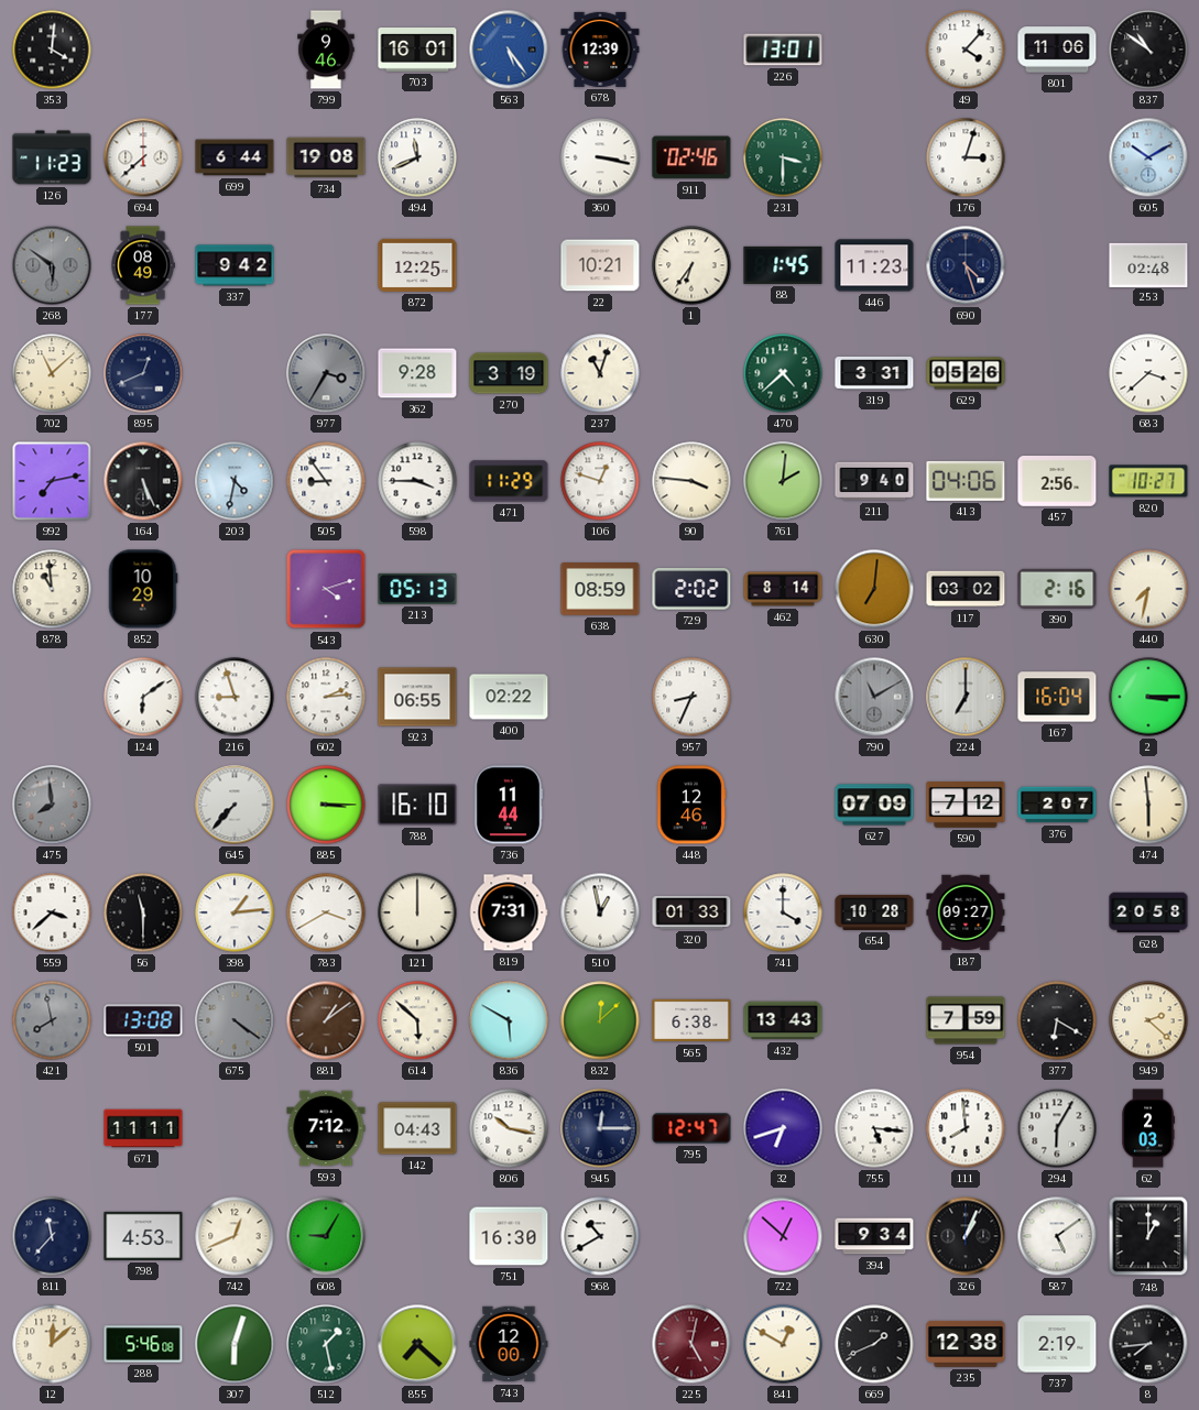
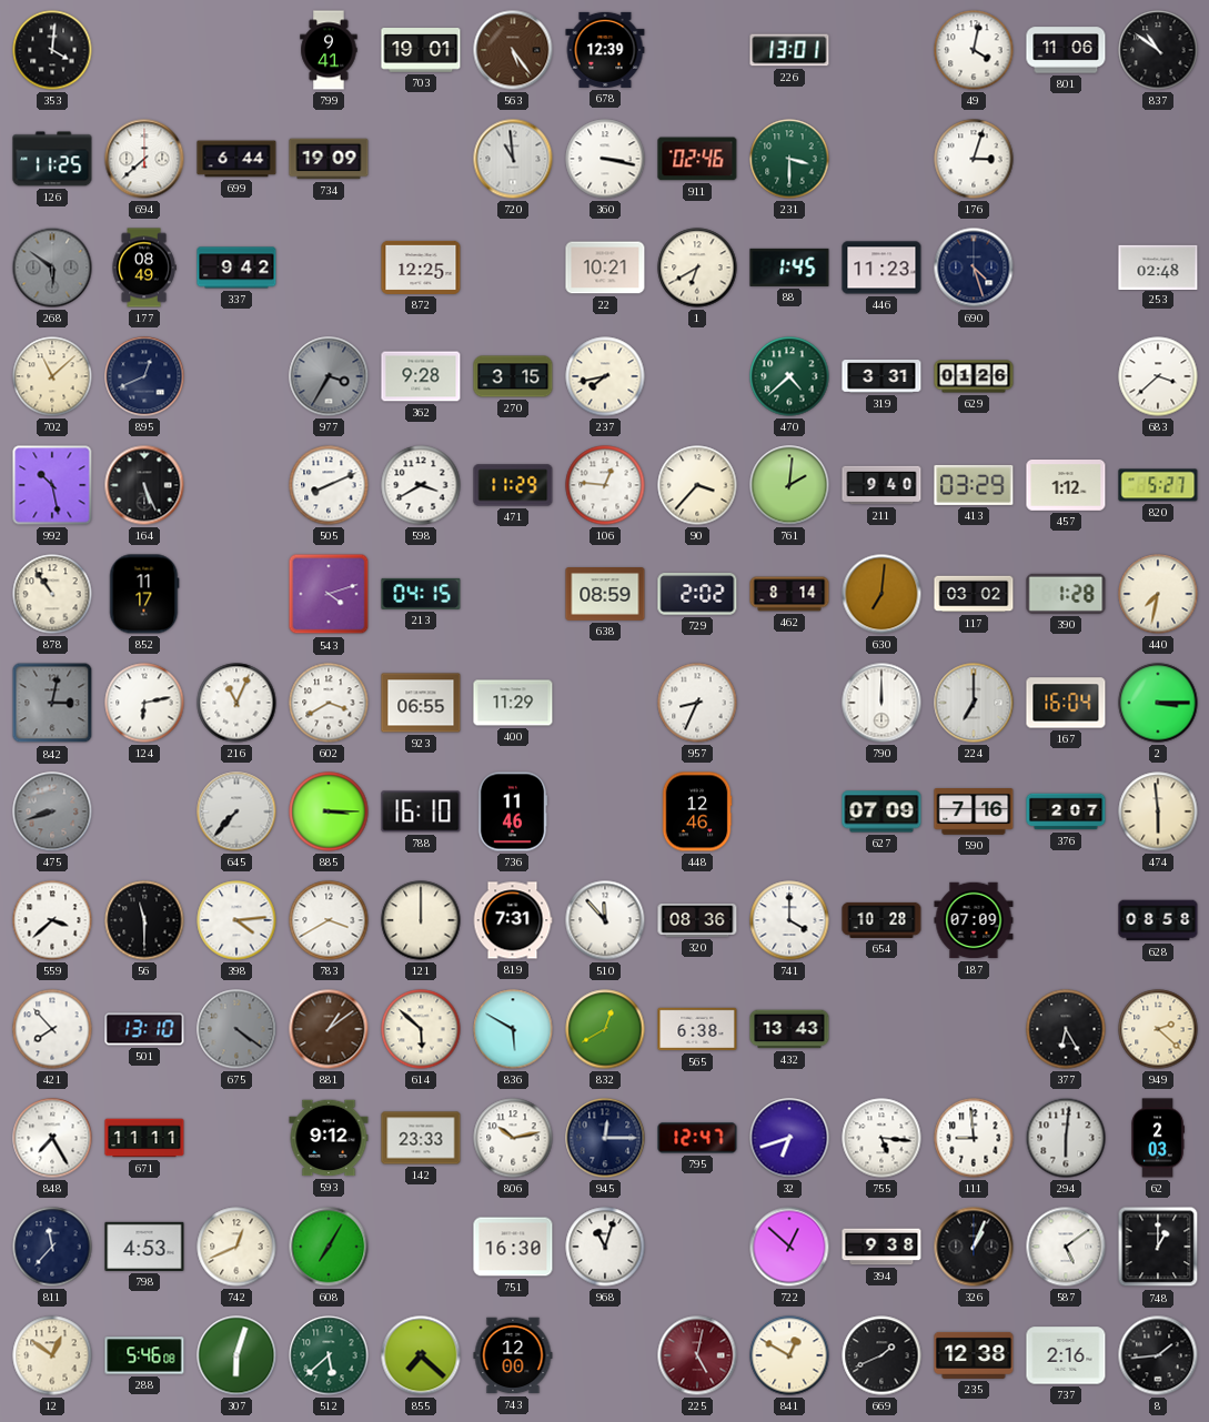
799: 9:46 -> 9:41
703: 16:01 -> 19:01
563 dial: blue -> brown
49: 4:07 -> 4:02
126: 11:23 -> 11:25
734: 19:08 -> 19:09
494: 11:41 -> none
720: none -> 10:59
605: 10:10 -> none
1: 6:36 -> 6:40
270: 3:19 -> 3:15
237: 11:03 -> 7:43
629: 05:26 -> 01:26
992: 7:13 -> 10:28
203: 4:32 -> none
505: 8:54 -> 8:11
598: 3:45 -> 3:40
106: 12:48 -> 12:46
90: 3:46 -> 3:37
413: 04:06 -> 03:29
457: 2:56 -> 1:12
820: 10:27 -> 5:27
878: 10:59 -> 10:54
852: 10:29 -> 11:17
213: 05:13 -> 04:15
390: 2:16 -> 1:28
842: none -> 3:02
124: 6:09 -> 6:13
216: 8:57 -> 11:04
602: 2:14 -> 3:40
400: 02:22 -> 11:29
790: 11:10 -> 12:00
790 dial: grey -> white
475: 7:59 -> 8:42
736: 11:44 -> 11:46
590: 7:12 -> 7:16
398: 1:14 -> 4:14
510: 12:58 -> 11:53
320: 01:33 -> 08:36
187: 09:27 -> 07:09
628: 20:58 -> 08:58
421: 7:58 -> 7:53
421 dial: grey -> white
501: 13:08 -> 13:10
832: 12:08 -> 12:40
954: 7:59 -> none
377: 6:20 -> 6:25
848: none -> 7:25
593: 7:12 -> 9:12
142: 04:43 -> 23:33
806: 10:17 -> 10:13
111: 7:59 -> 8:59
294: 6:05 -> 6:01
608: 9:05 -> 7:05
968: 10:40 -> 11:03
394: 9:34 -> 9:38
12: 12:08 -> 12:51
512: 1:28 -> 5:38
737: 2:19 -> 2:16
8: 7:44 -> 1:44
